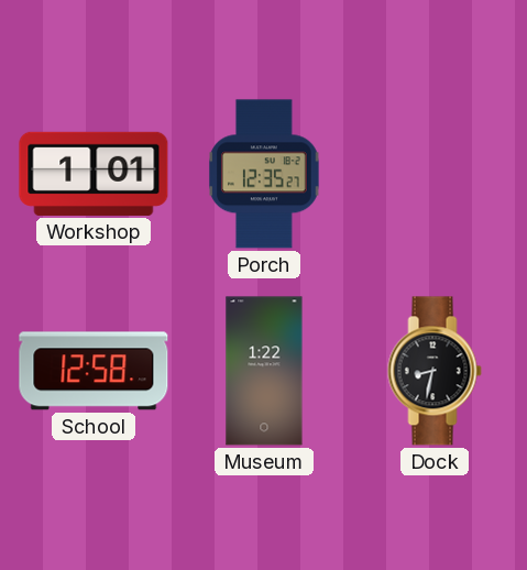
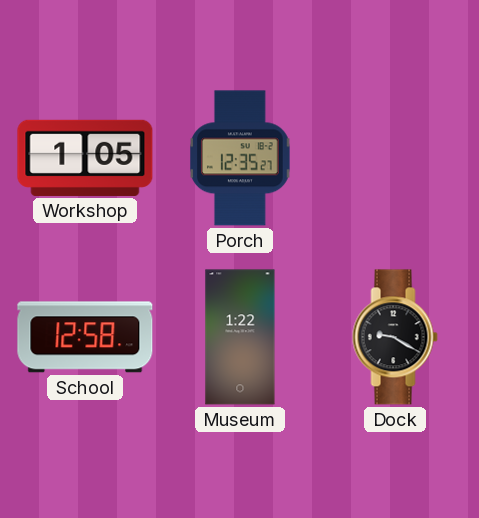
Workshop: 1:01 -> 1:05
Dock: 8:32 -> 9:20
